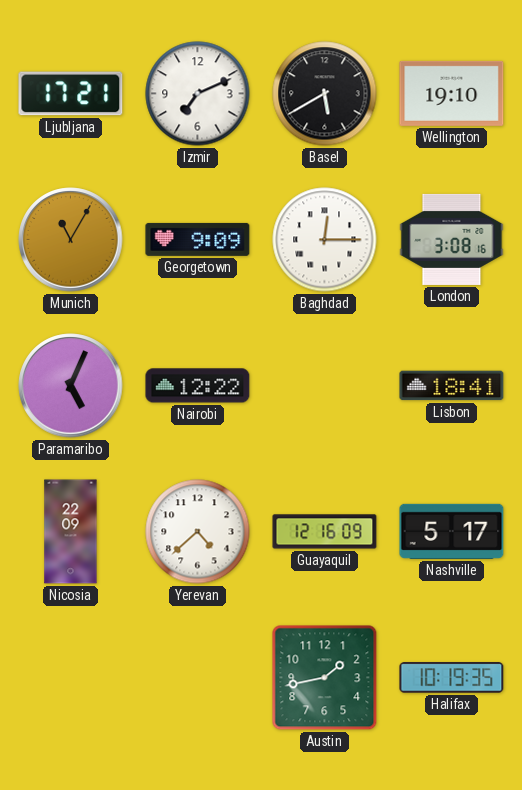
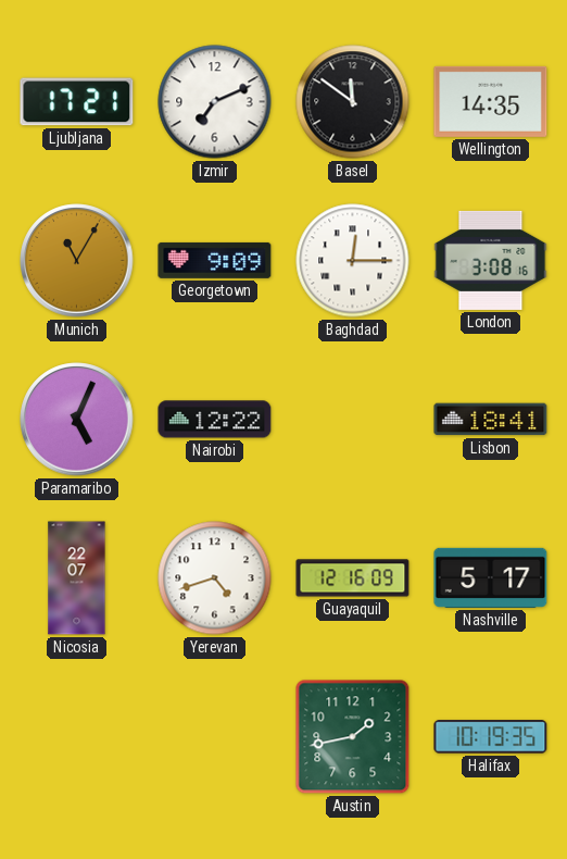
Basel: 5:40 -> 11:51
Wellington: 19:10 -> 14:35
Nicosia: 22:09 -> 22:07
Yerevan: 4:38 -> 4:42
